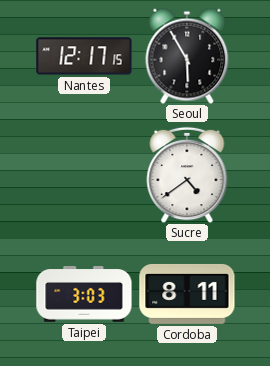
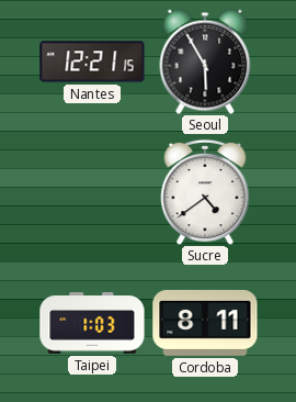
Nantes: 12:17 -> 12:21
Taipei: 3:03 -> 1:03
